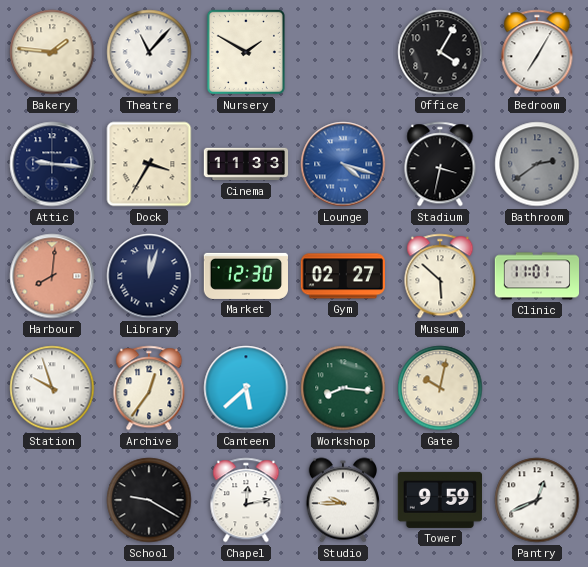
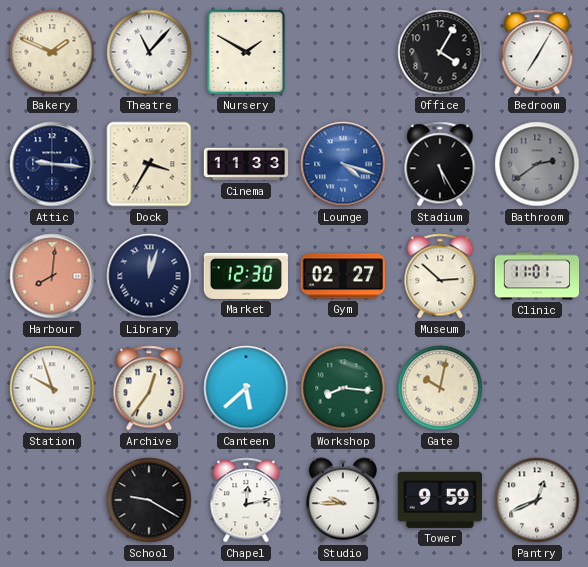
Bakery: 1:46 -> 1:49
Stadium: 3:32 -> 5:25
Museum: 5:52 -> 2:52
